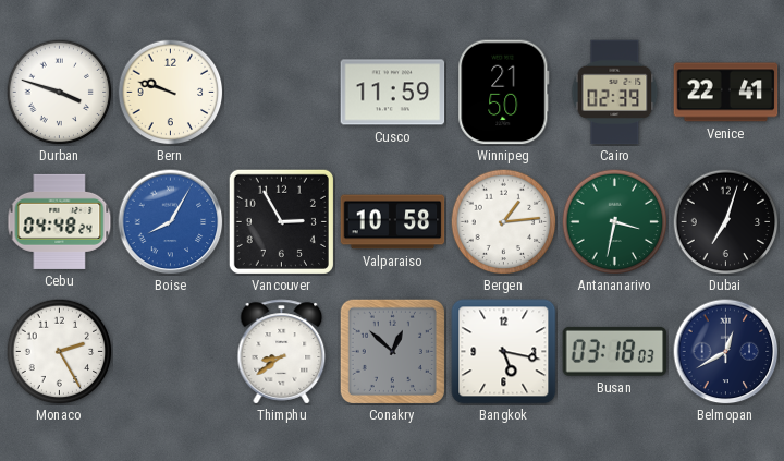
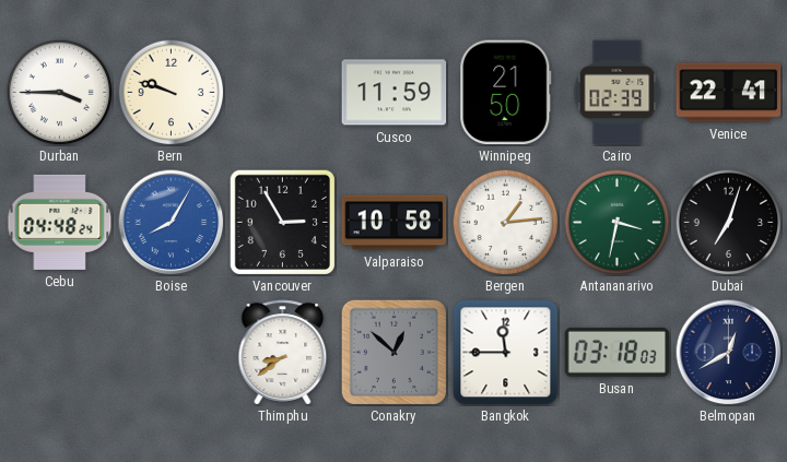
Durban: 3:48 -> 3:45
Monaco: 2:25 -> none
Bangkok: 5:17 -> 11:45
